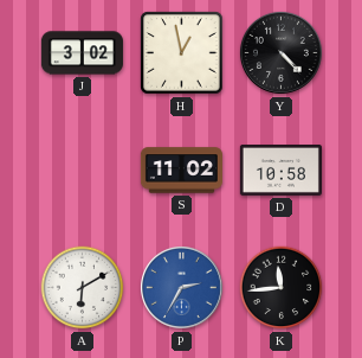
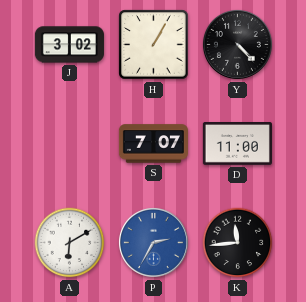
H: 12:58 -> 1:05
S: 11:02 -> 7:07
D: 10:58 -> 11:00
